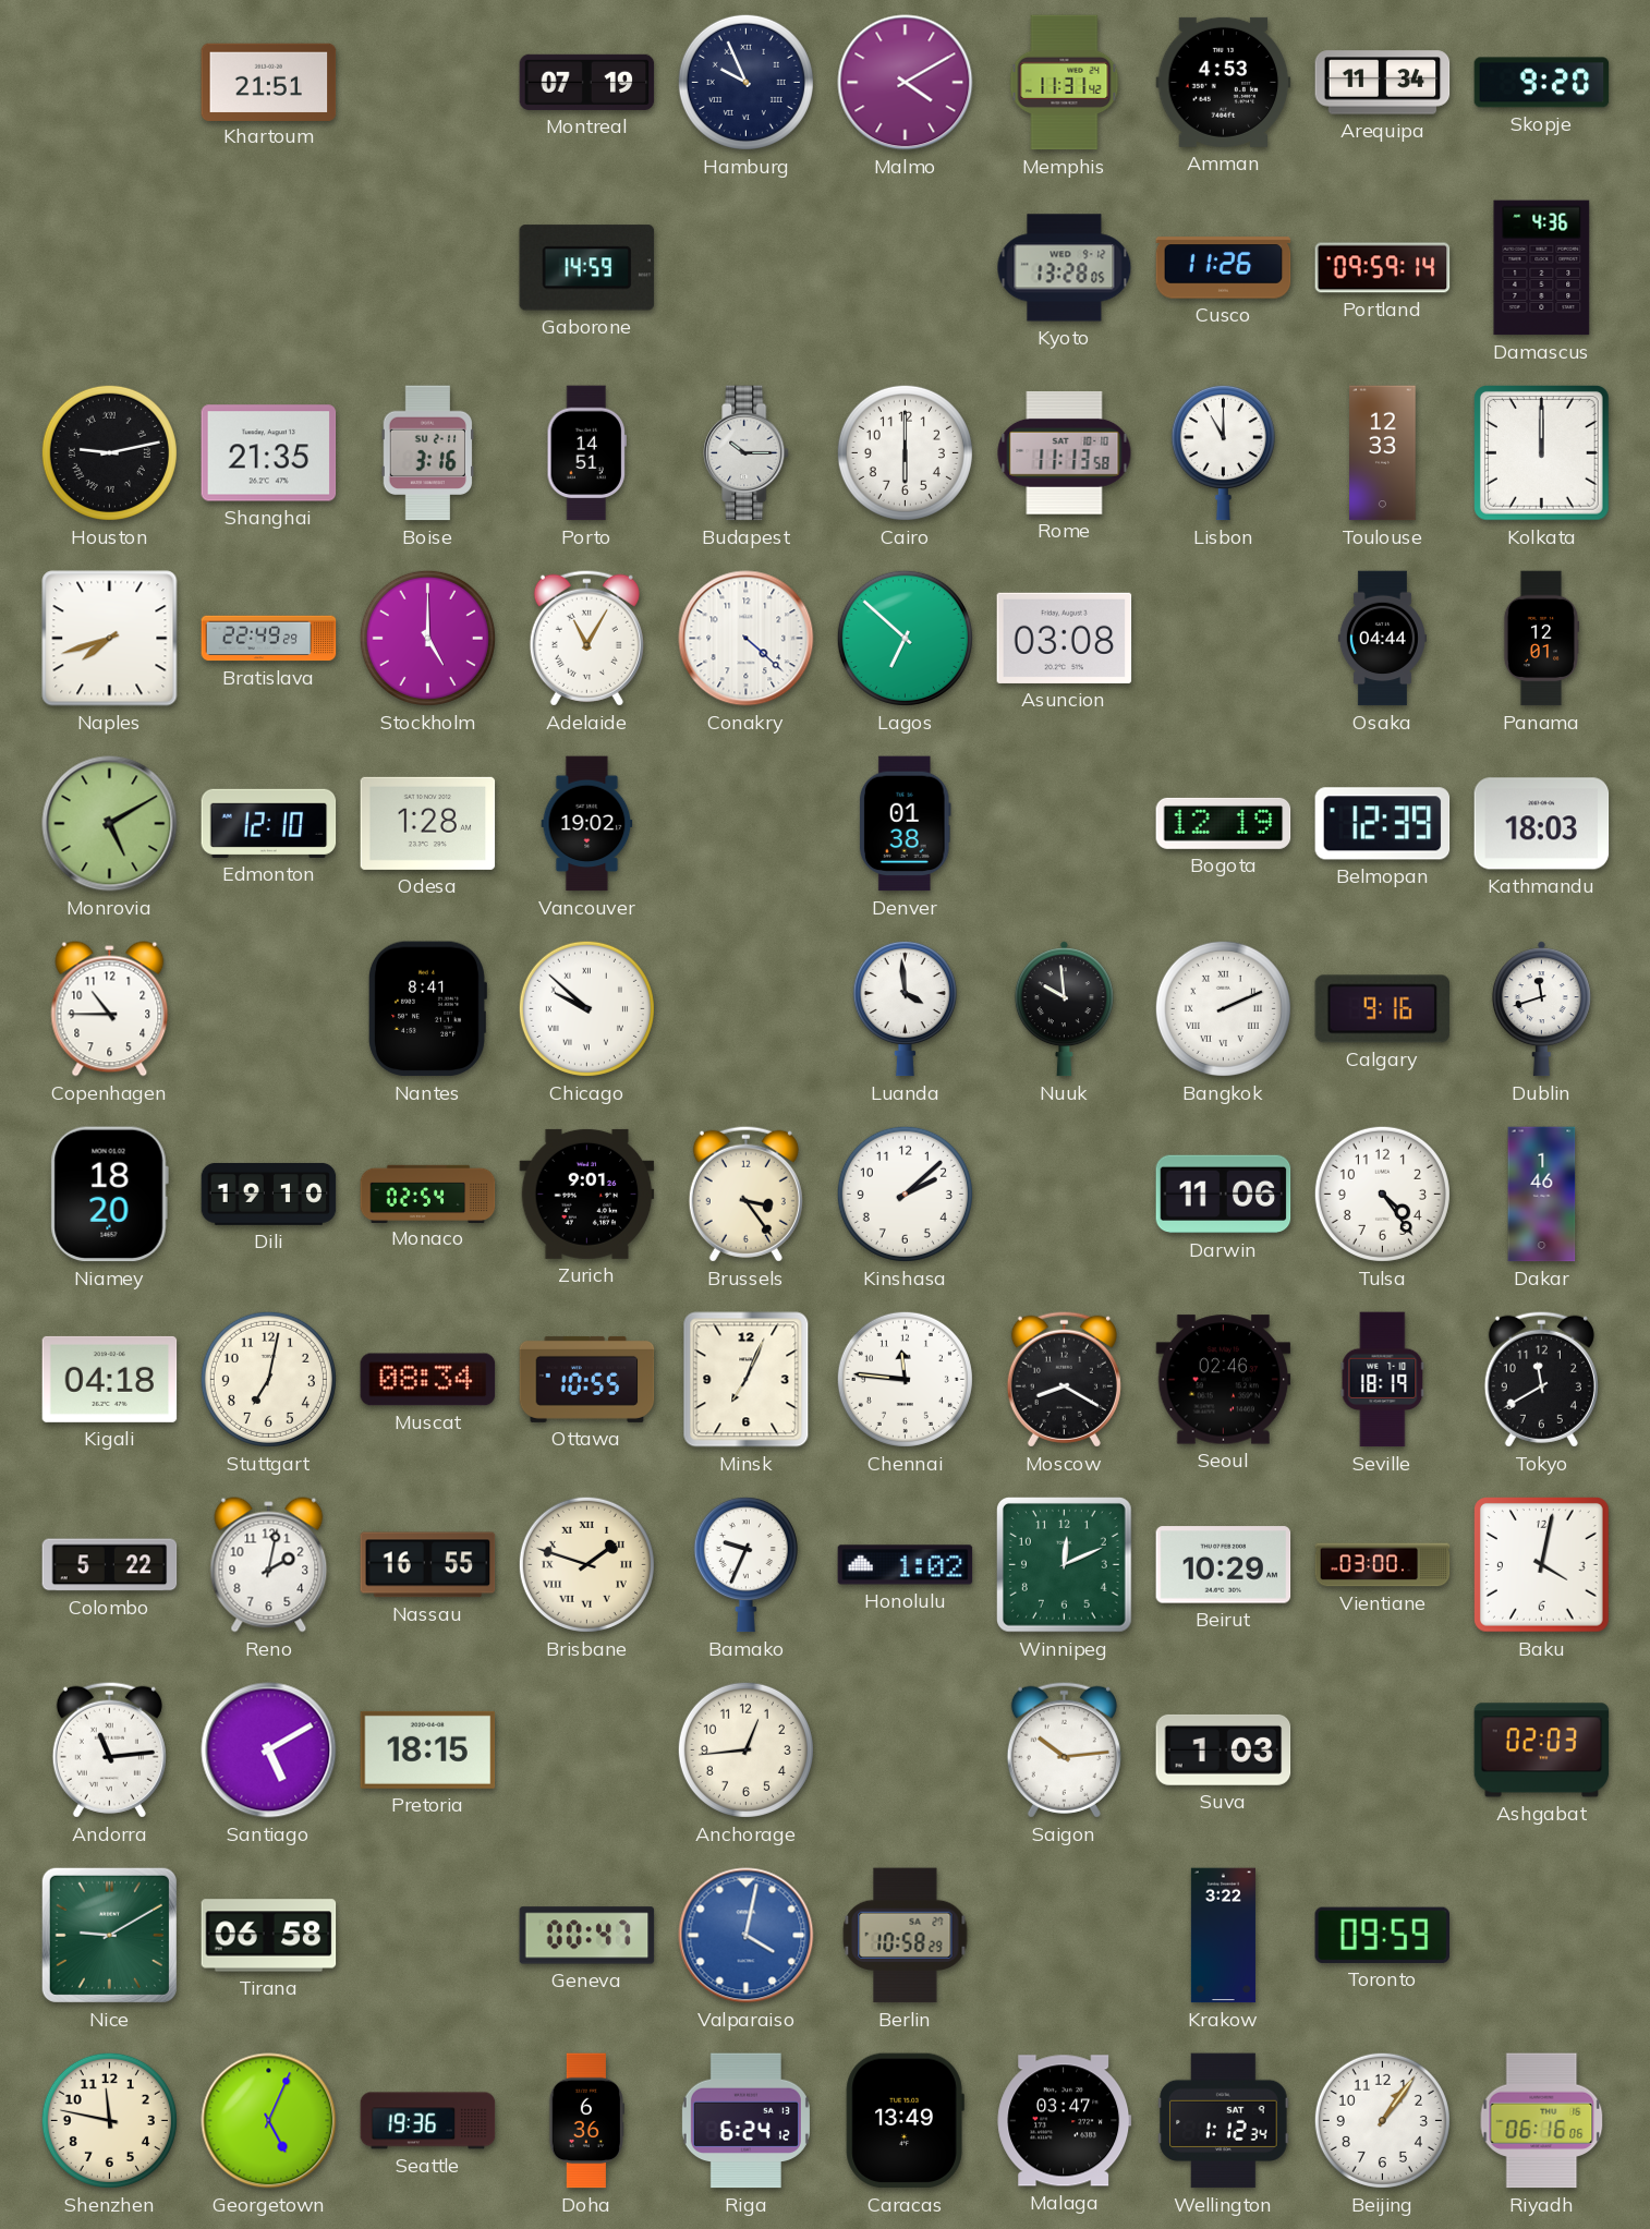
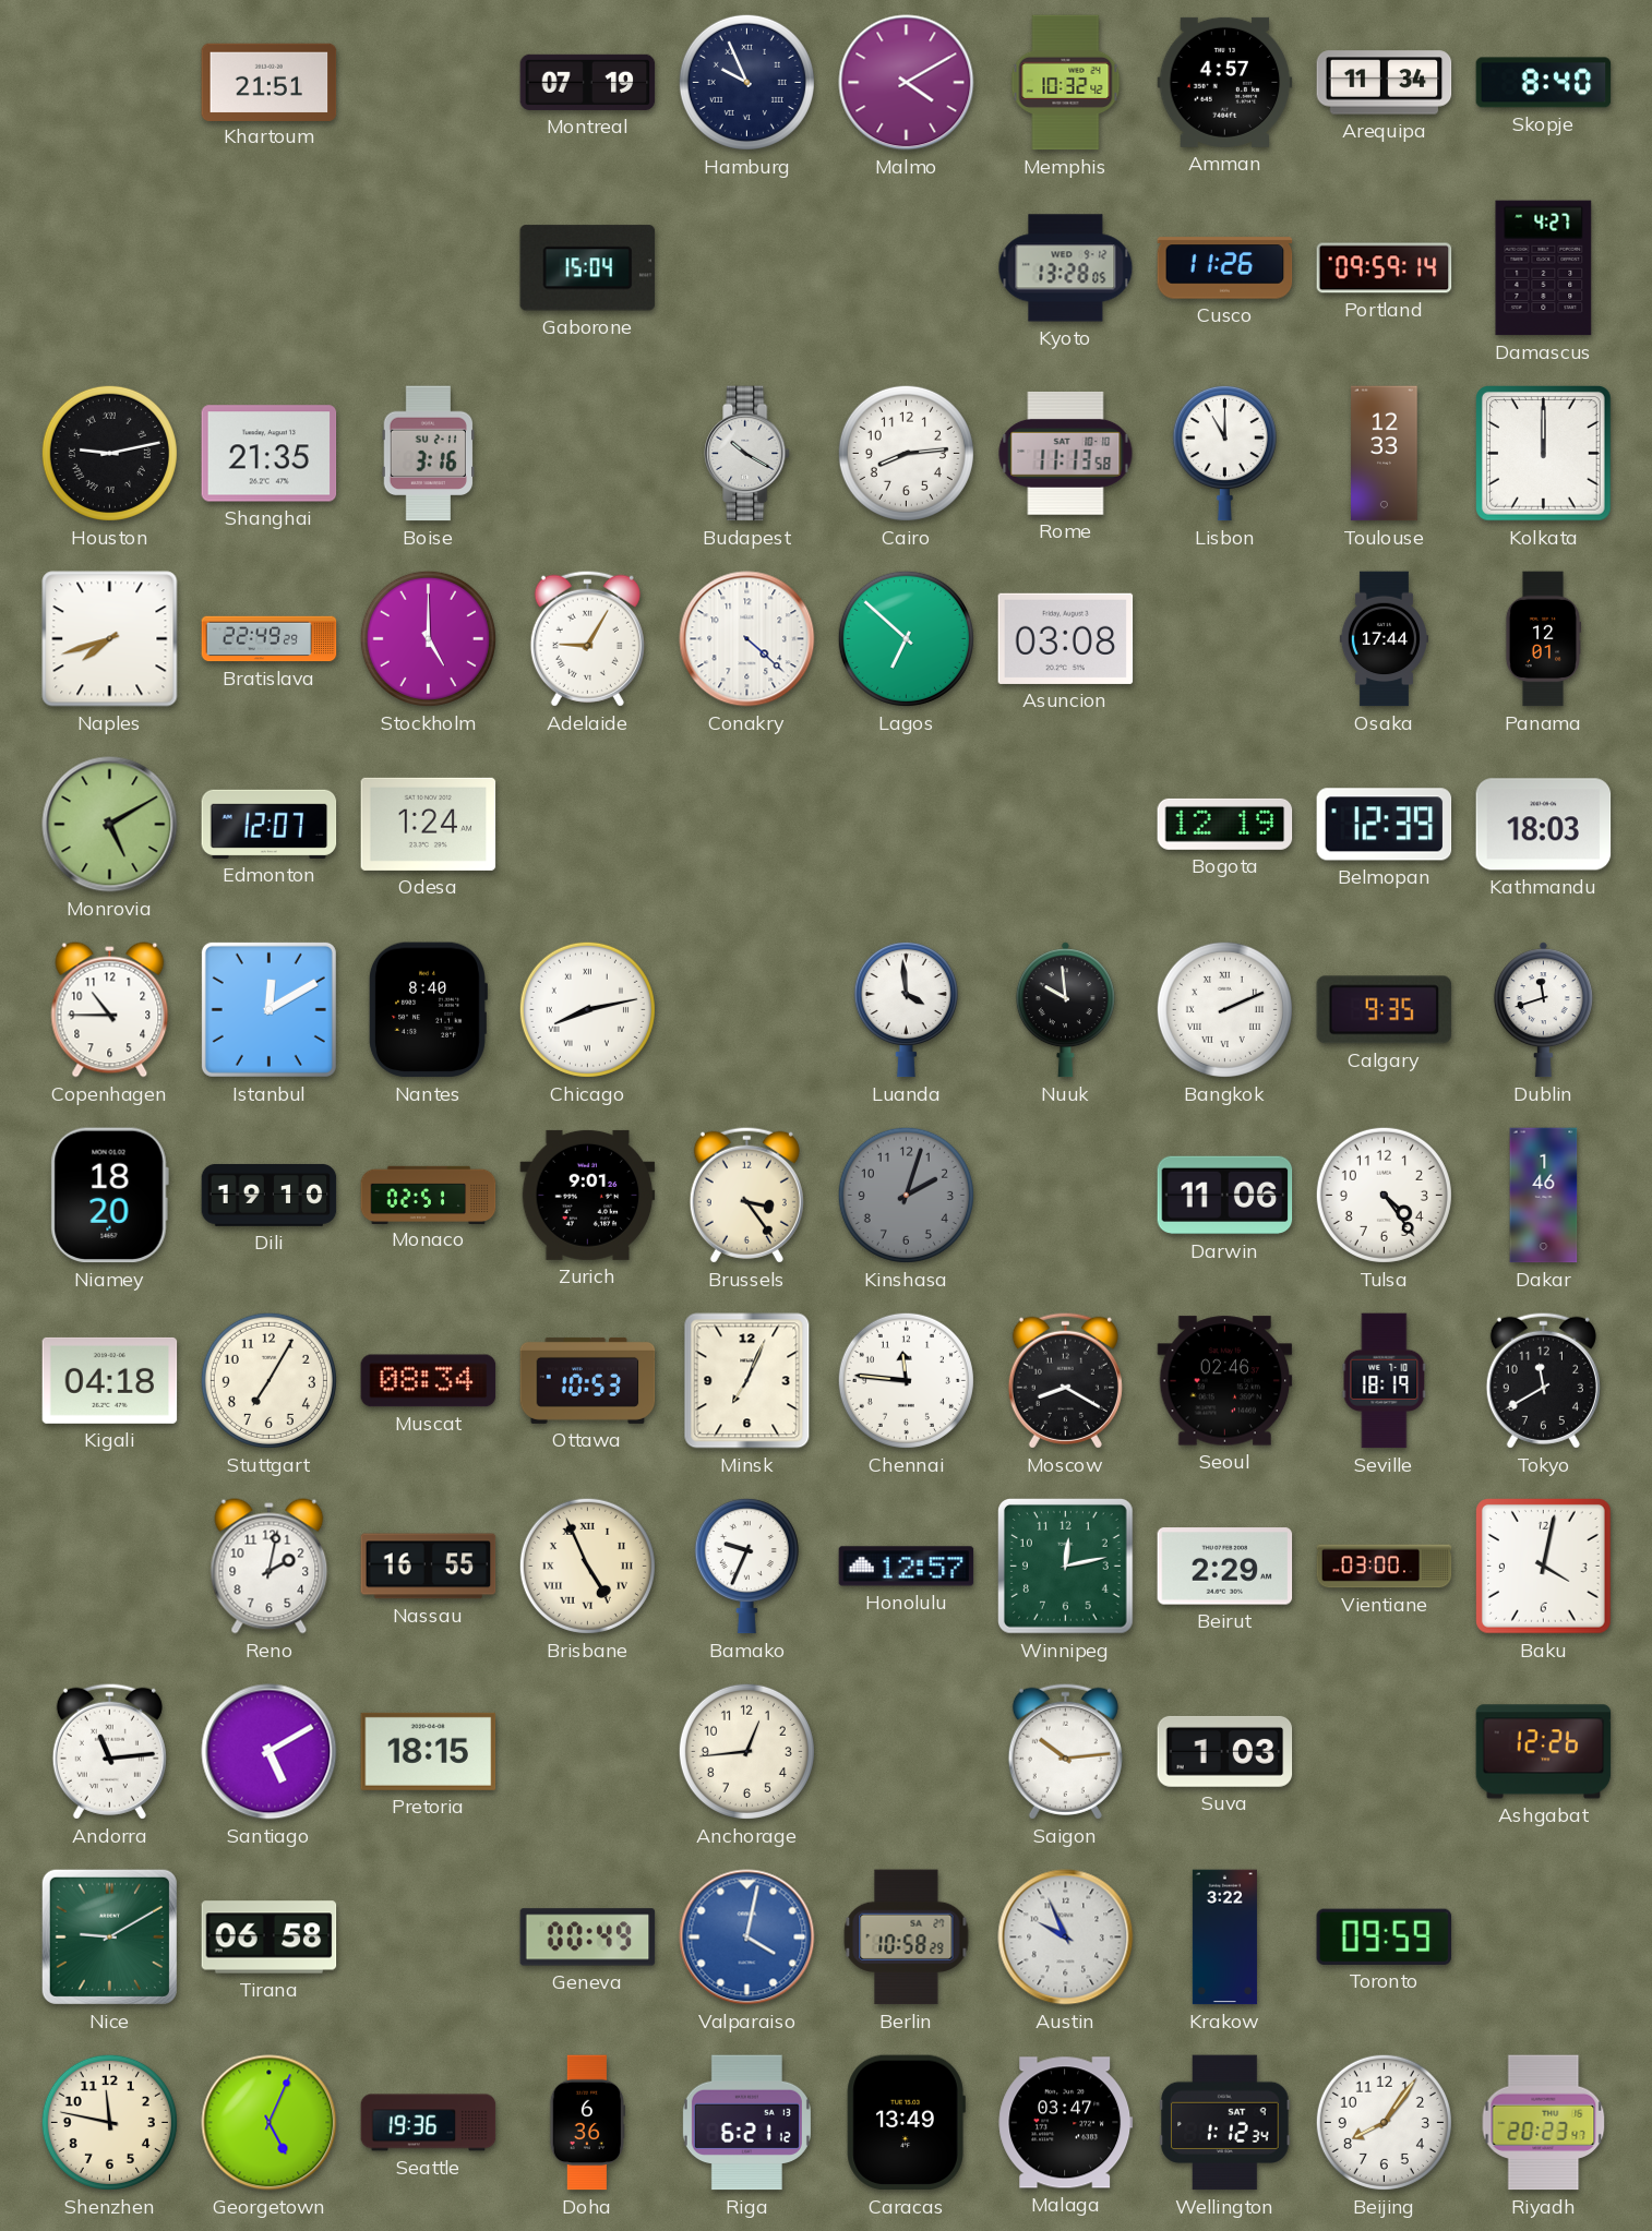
Memphis: 11:31 -> 10:32
Amman: 4:53 -> 4:57
Skopje: 9:20 -> 8:40
Gaborone: 14:59 -> 15:04
Damascus: 4:36 -> 4:27
Porto: 14:51 -> none
Budapest: 10:15 -> 10:20
Cairo: 6:00 -> 8:14
Adelaide: 11:05 -> 9:05
Osaka: 04:44 -> 17:44
Edmonton: 12:10 -> 12:07
Odesa: 1:28 -> 1:24
Vancouver: 19:02 -> none
Denver: 01:38 -> none
Istanbul: none -> 12:10
Nantes: 8:41 -> 8:40
Chicago: 9:52 -> 8:13
Calgary: 9:16 -> 9:35
Monaco: 02:54 -> 02:51
Kinshasa: 2:08 -> 2:03
Kinshasa dial: white -> grey
Stuttgart: 7:02 -> 7:05
Ottawa: 10:55 -> 10:53
Colombo: 5:22 -> none
Brisbane: 1:48 -> 4:56
Honolulu: 1:02 -> 12:57
Winnipeg: 12:11 -> 12:13
Beirut: 10:29 -> 2:29
Ashgabat: 02:03 -> 12:26
Geneva: 00:47 -> 00:49
Austin: none -> 9:56
Riga: 6:24 -> 6:21
Beijing: 1:06 -> 8:06
Riyadh: 06:16 -> 20:23
